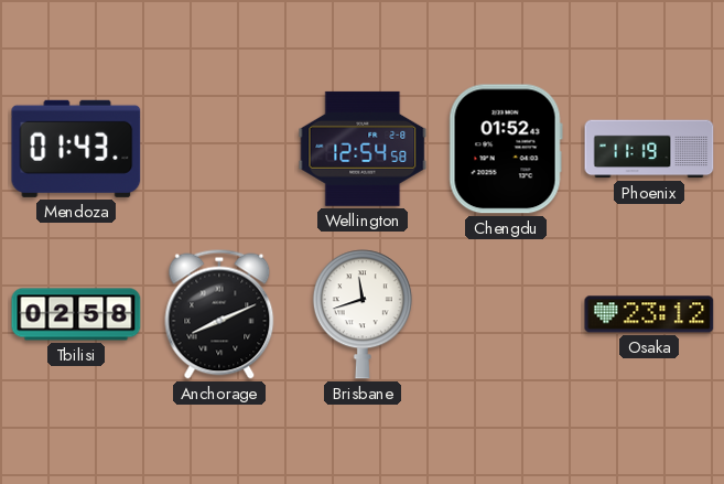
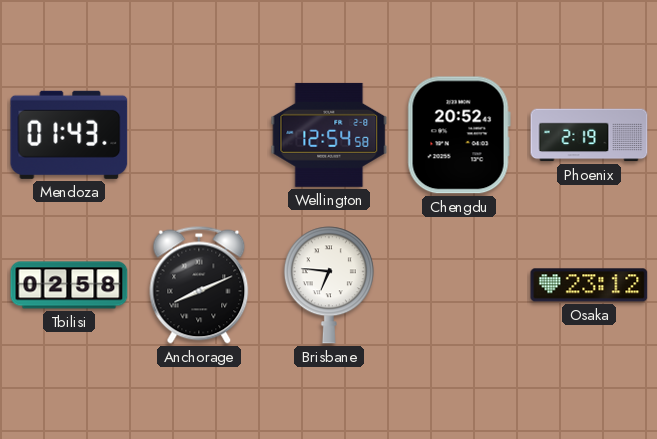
Chengdu: 01:52 -> 20:52
Phoenix: 11:19 -> 2:19
Brisbane: 11:42 -> 6:46
